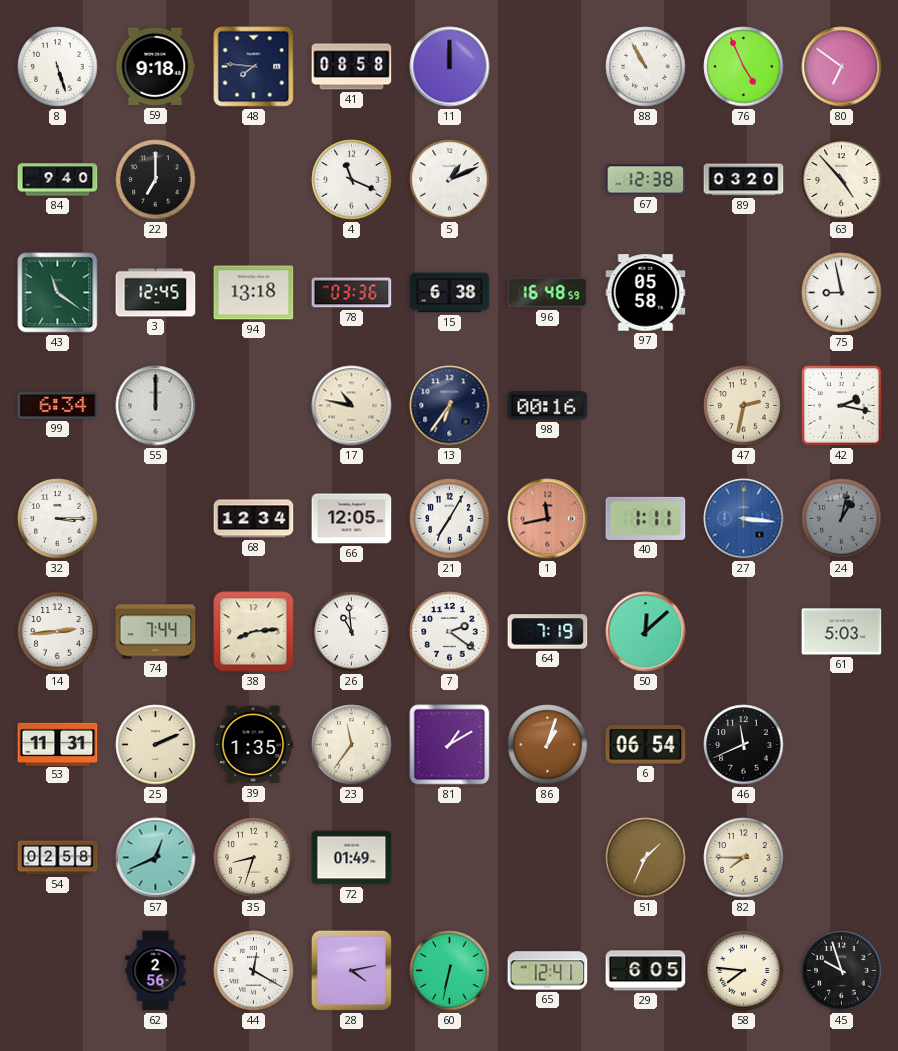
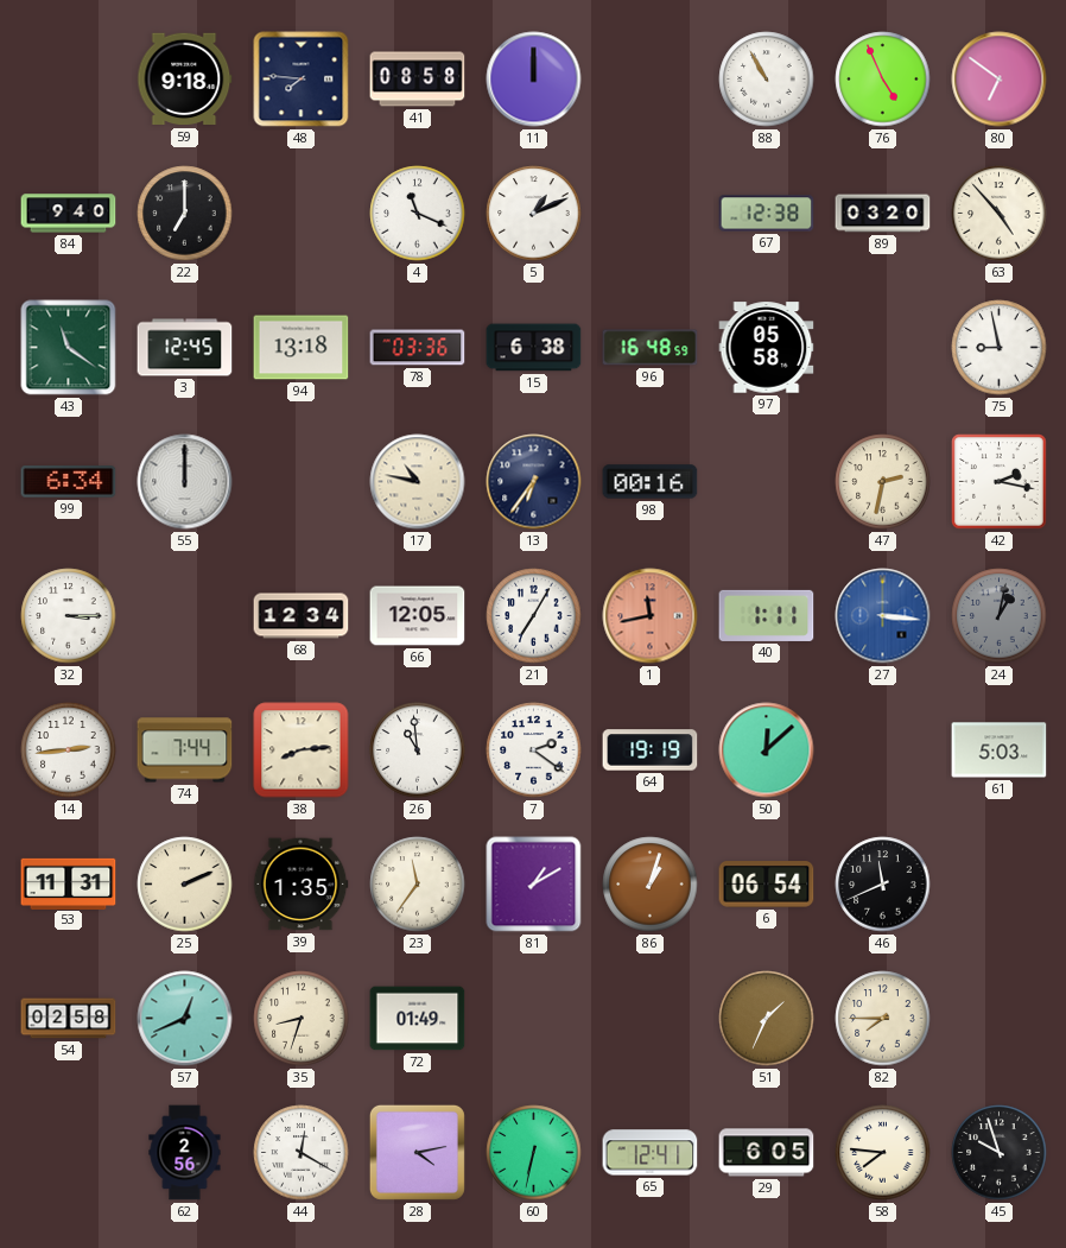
8: 5:27 -> none
64: 7:19 -> 19:19
